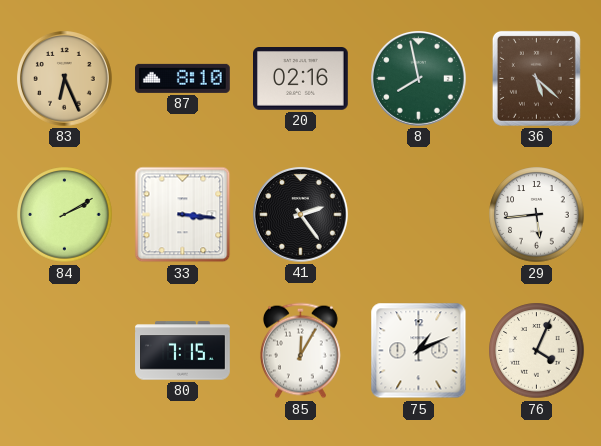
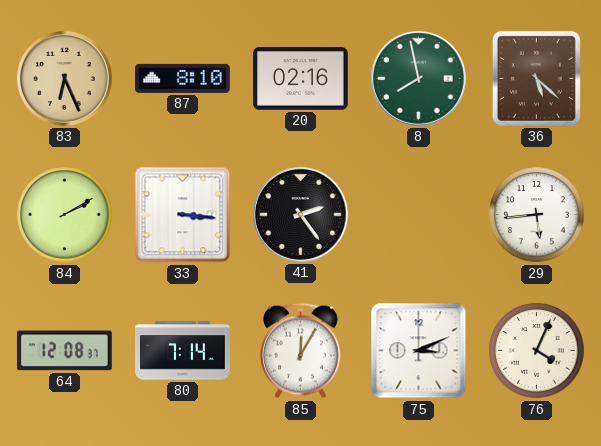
64: none -> 12:08
80: 7:15 -> 7:14
75: 1:11 -> 3:11
